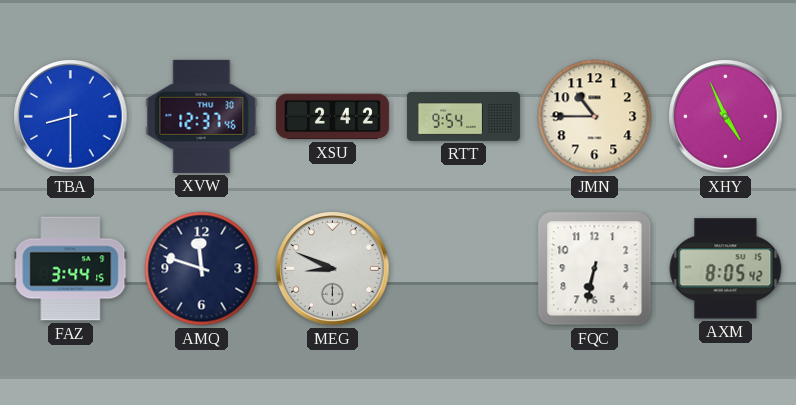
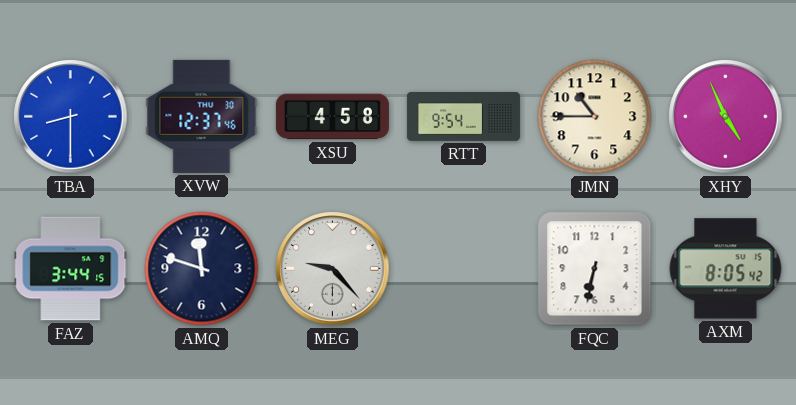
XSU: 2:42 -> 4:58
MEG: 8:49 -> 9:23
